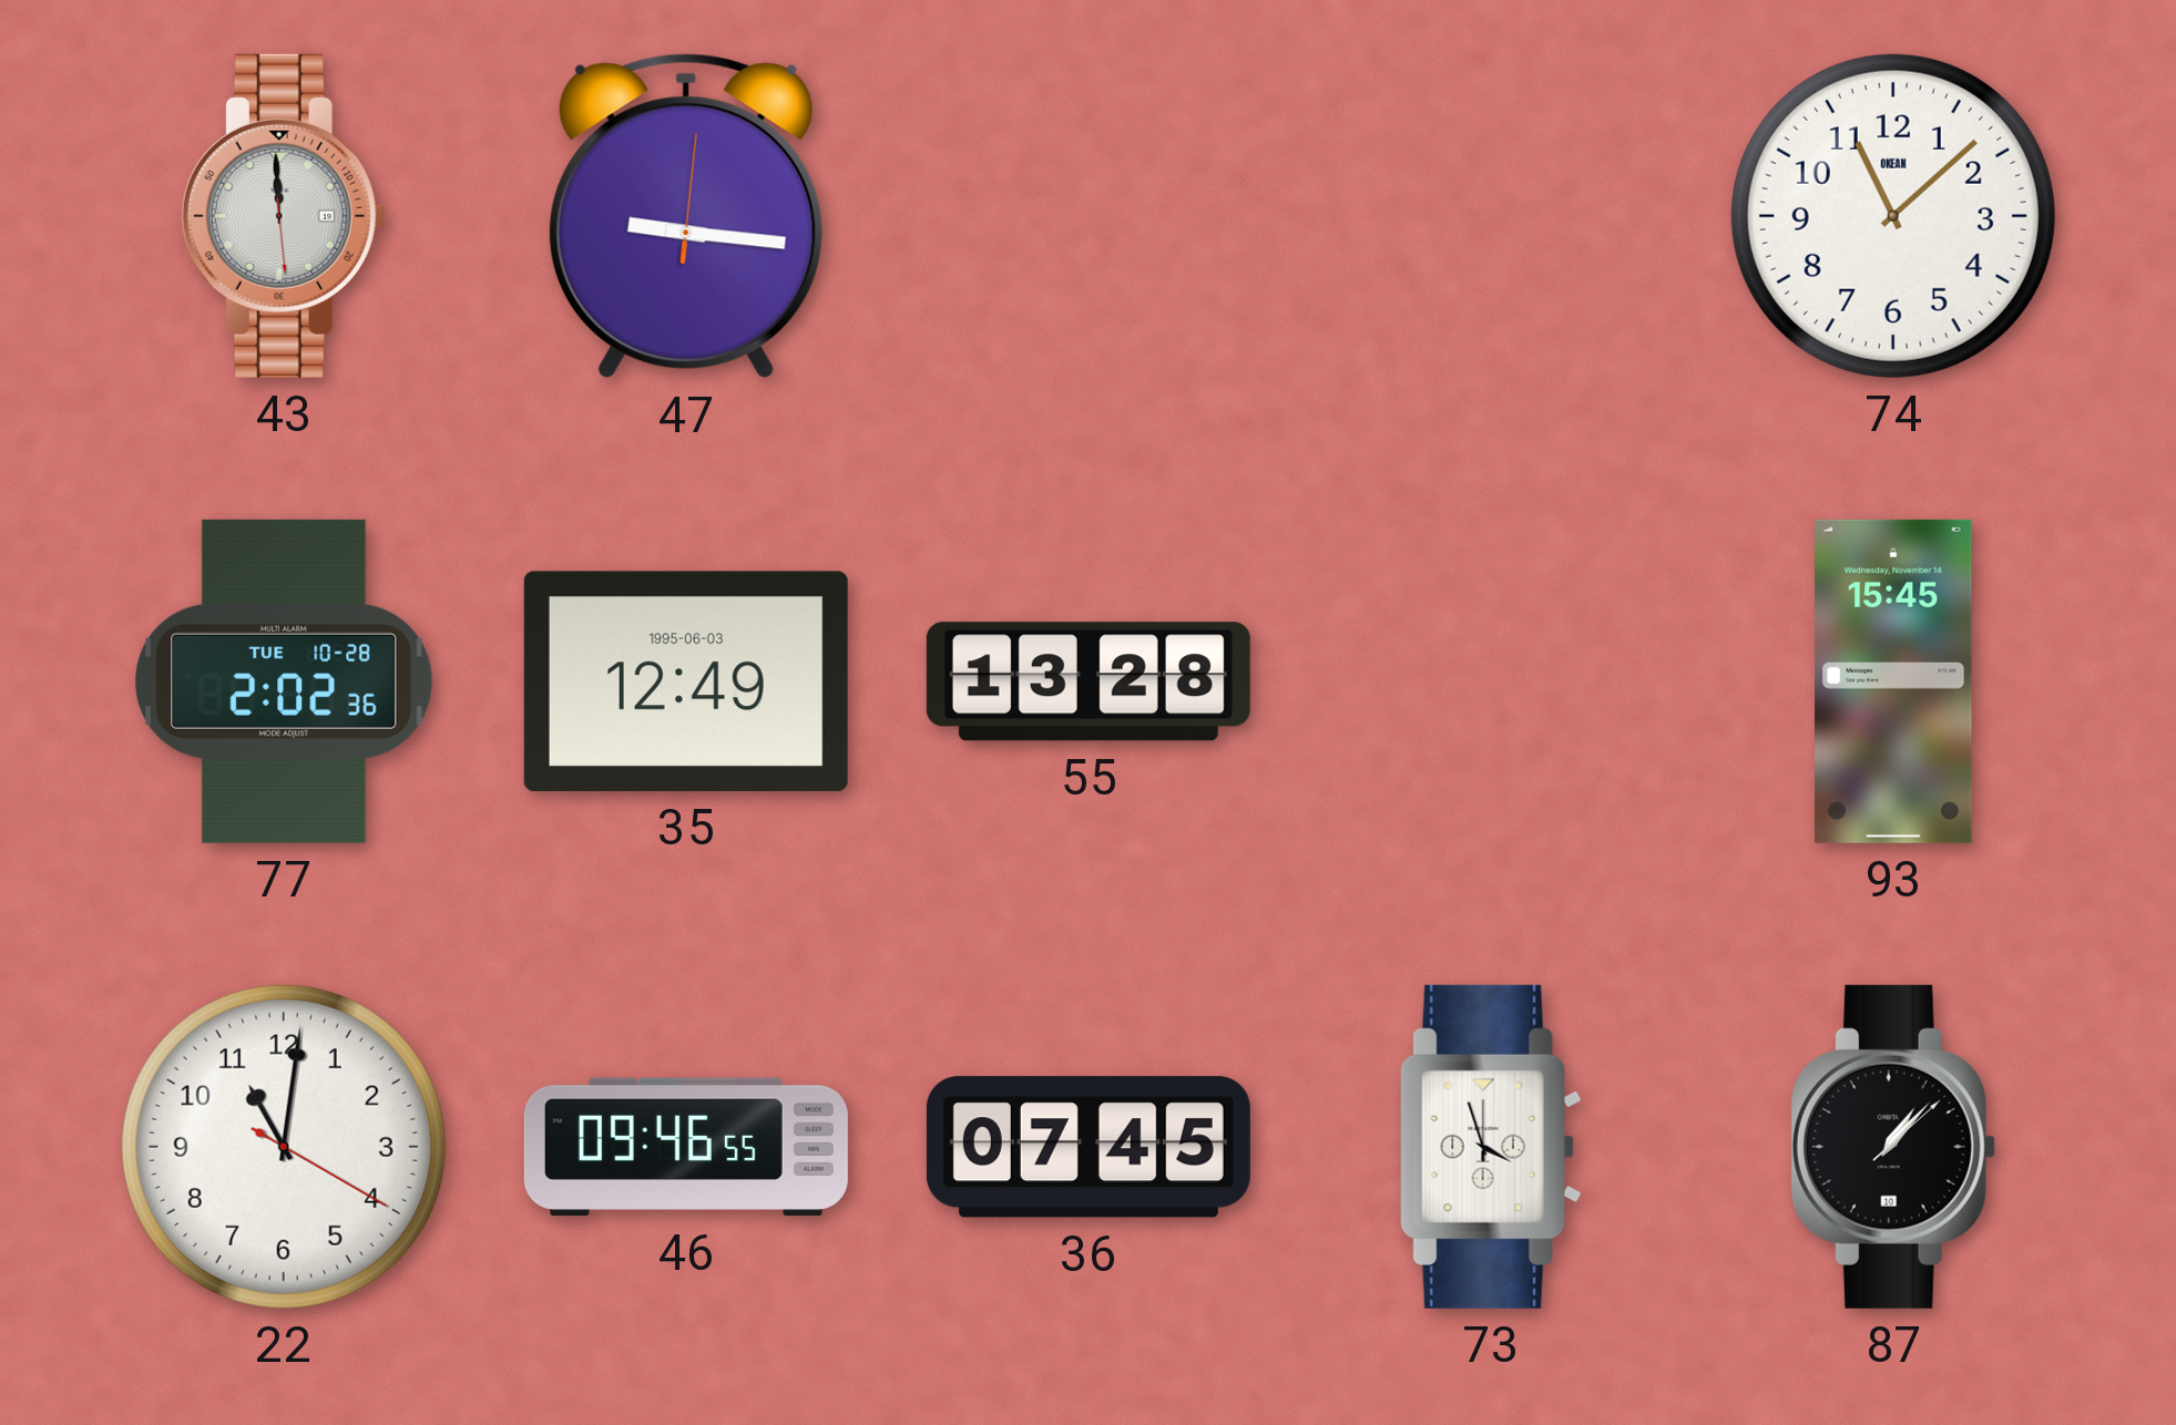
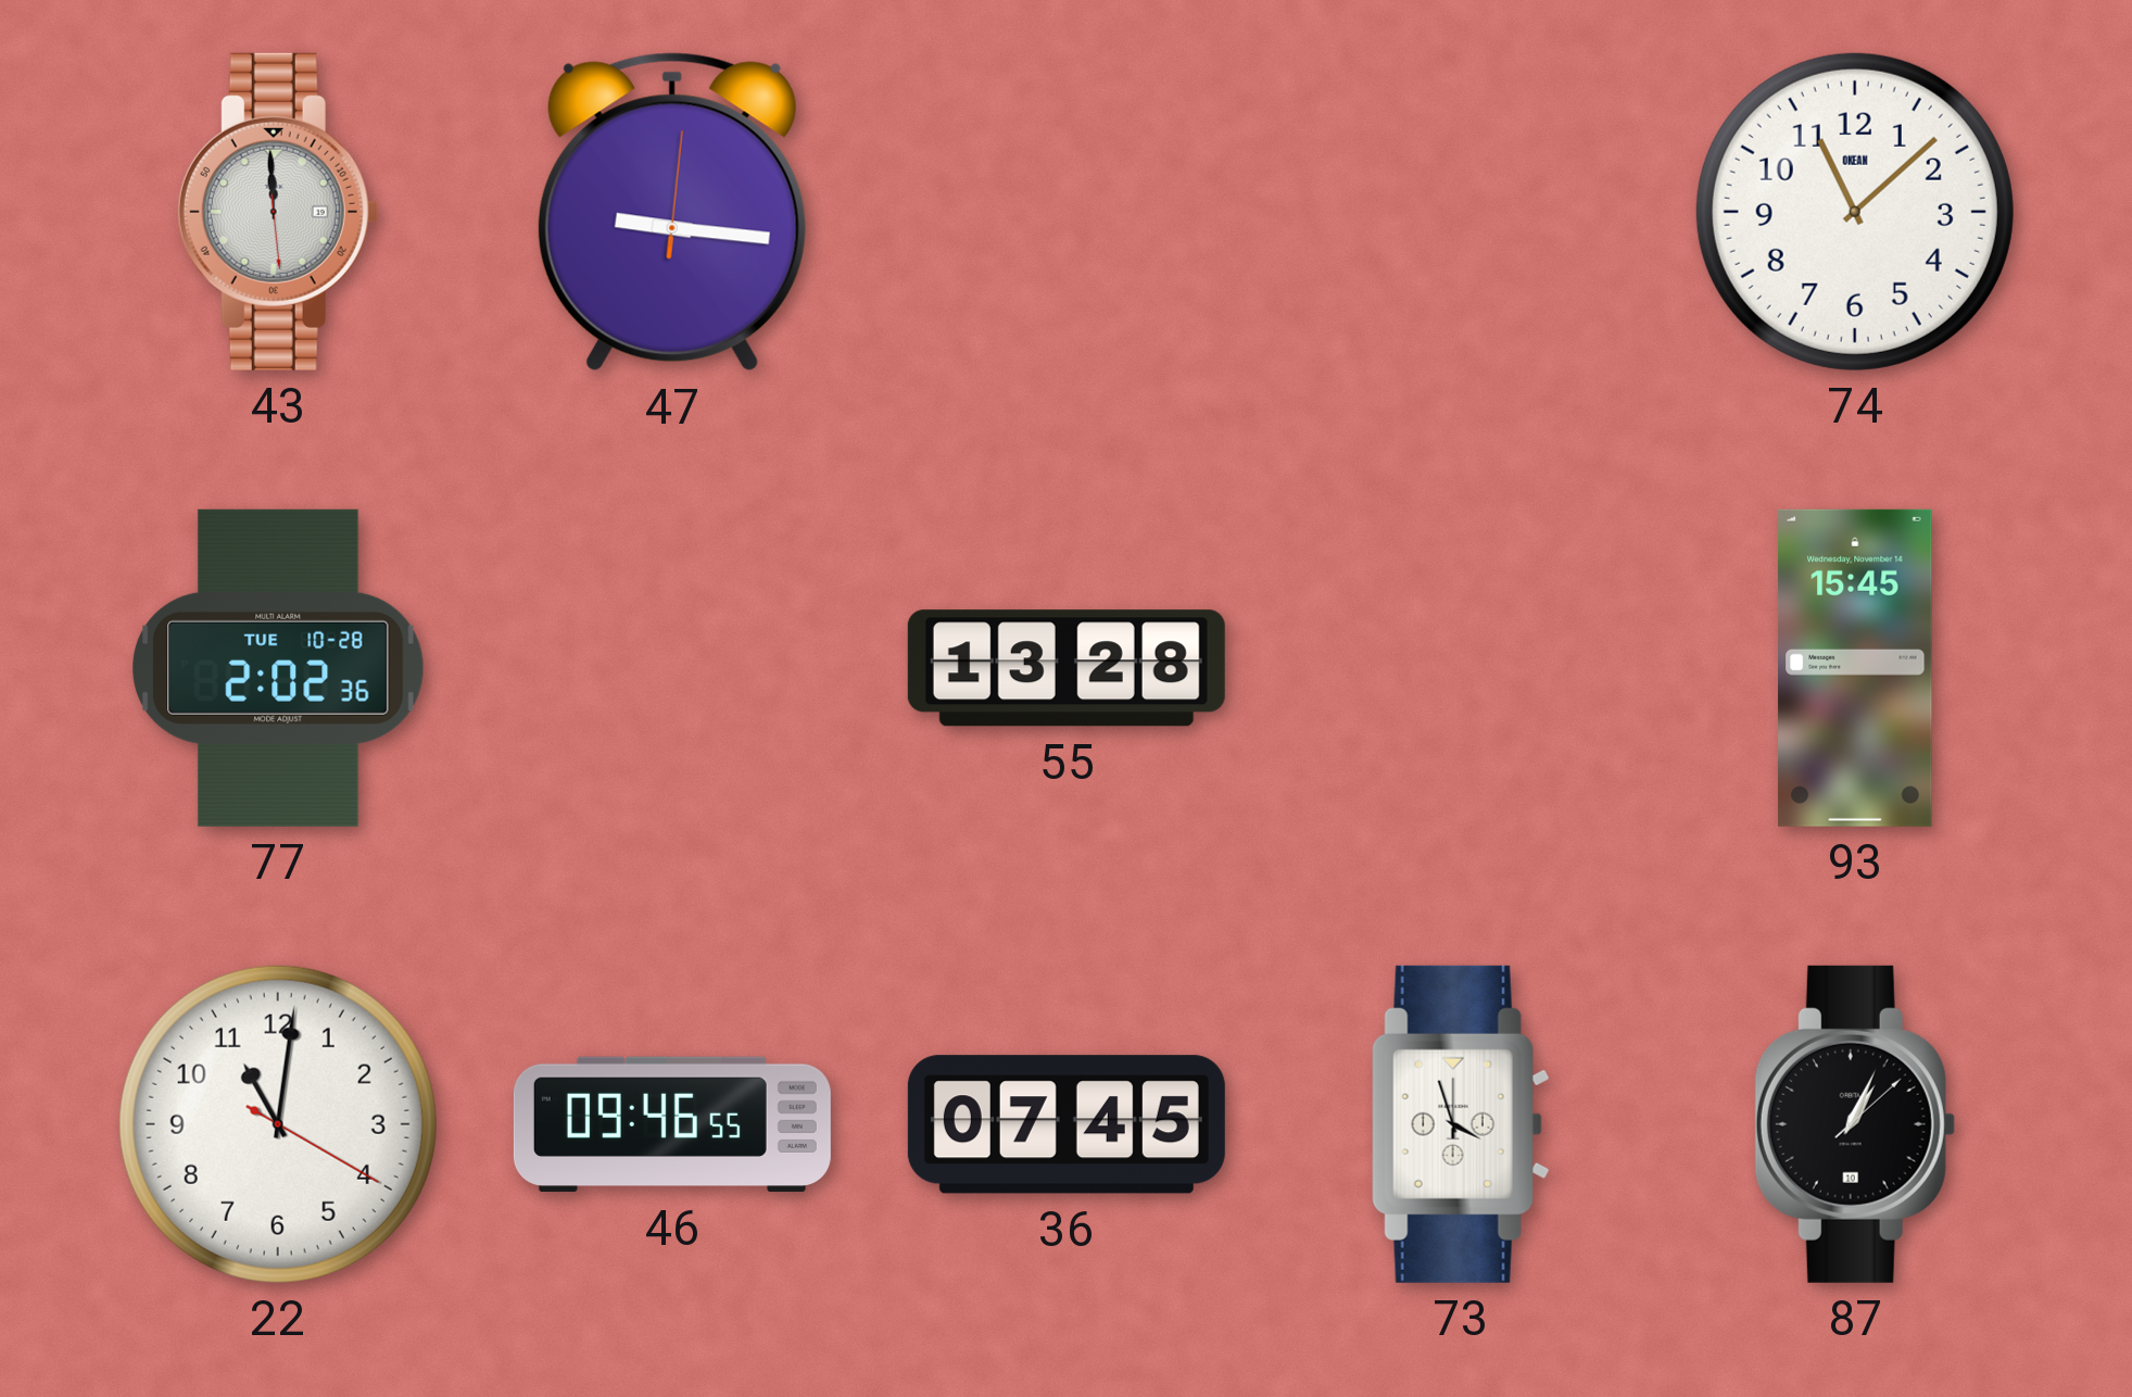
35: 12:49 -> none
87: 1:07 -> 1:04
